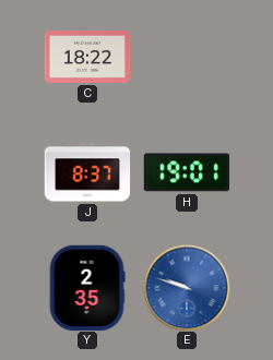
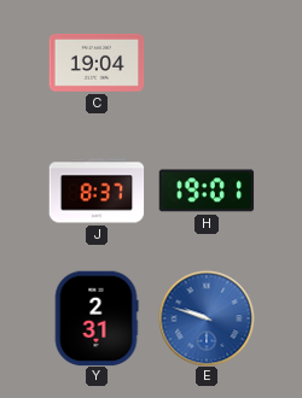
C: 18:22 -> 19:04
Y: 2:35 -> 2:31
